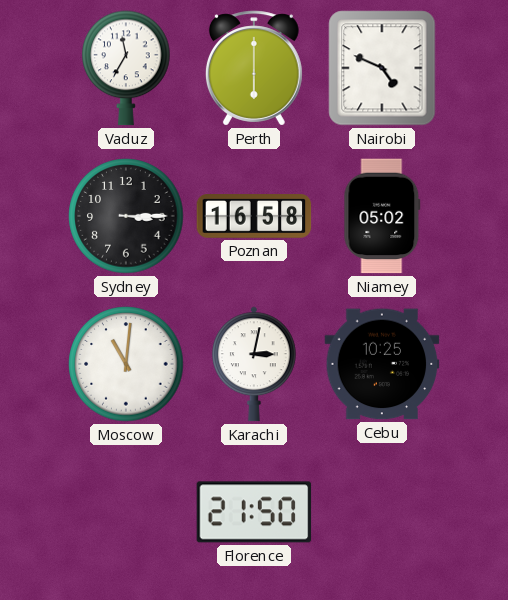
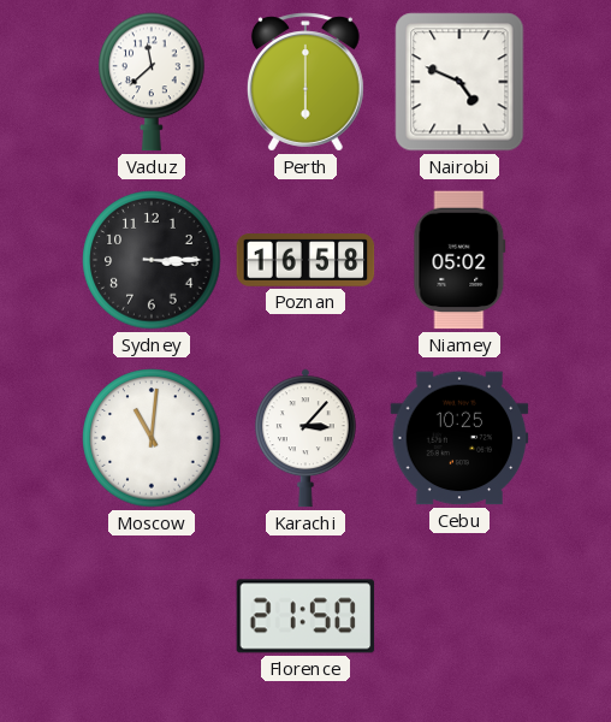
Vaduz: 11:35 -> 11:38
Karachi: 3:02 -> 3:07
